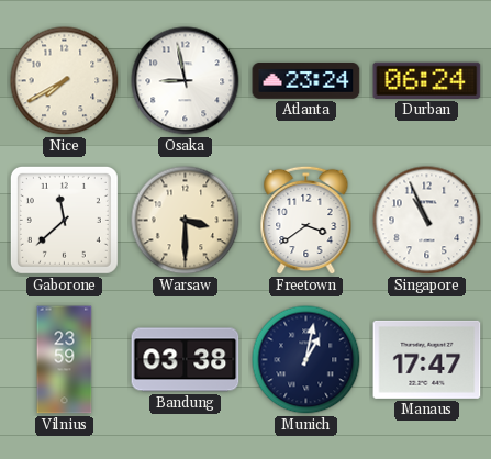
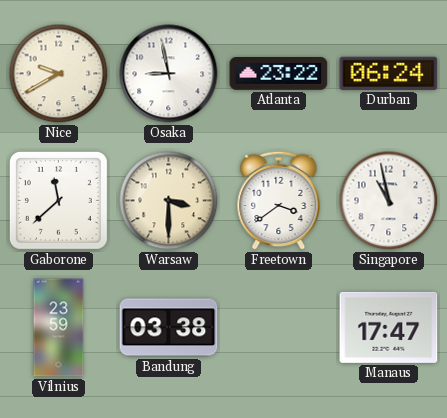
Nice: 7:40 -> 9:40
Atlanta: 23:24 -> 23:22
Singapore: 10:56 -> 10:58
Munich: 1:02 -> none
